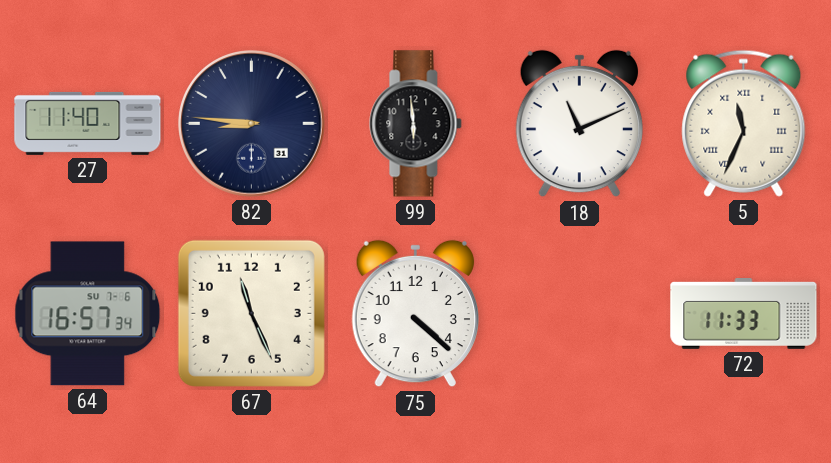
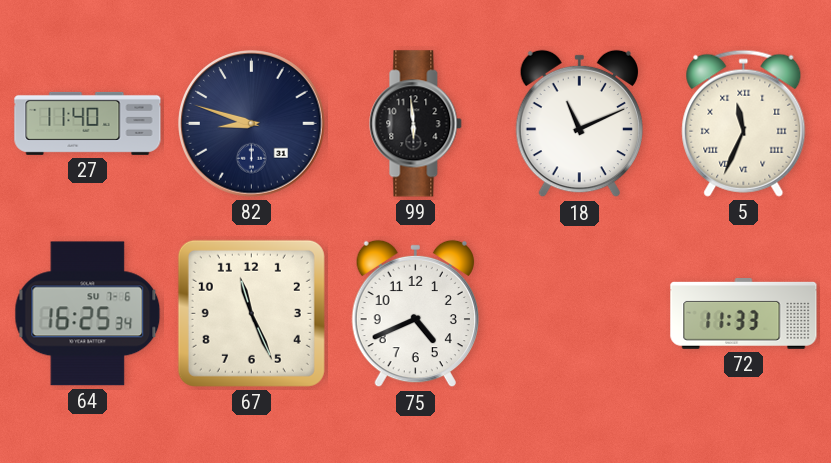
82: 8:46 -> 8:48
64: 16:57 -> 16:25
75: 4:22 -> 4:41
